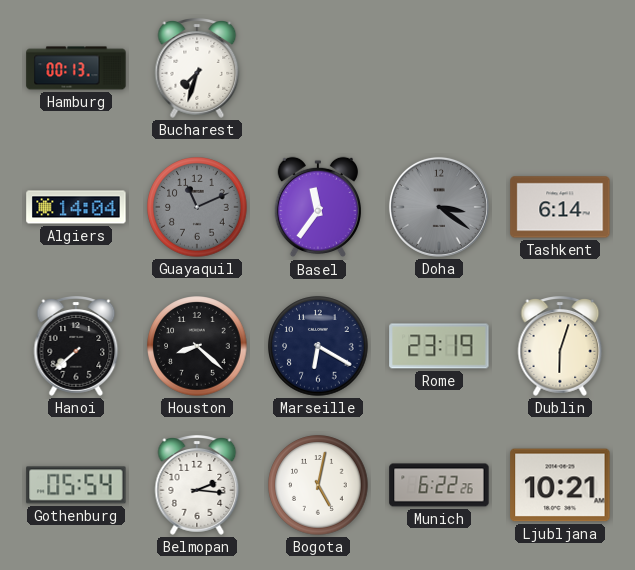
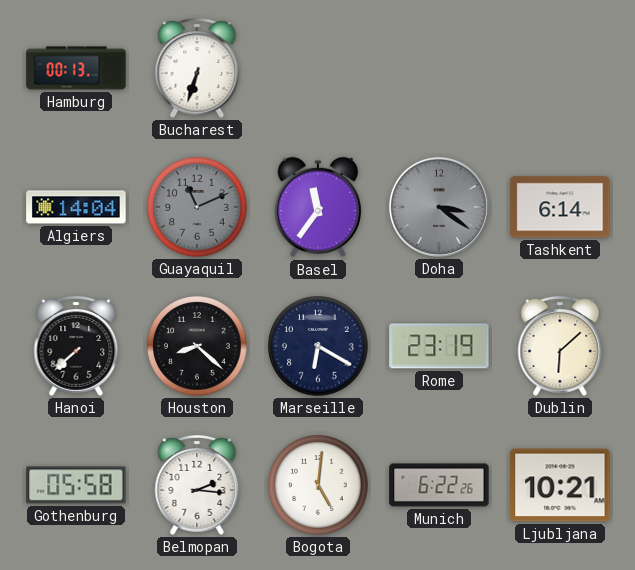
Bucharest: 7:33 -> 6:33
Dublin: 6:03 -> 6:08
Gothenburg: 05:54 -> 05:58
Bogota: 5:02 -> 5:01
